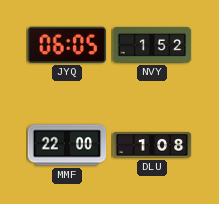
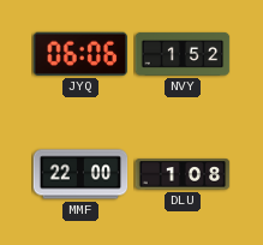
JYQ: 06:05 -> 06:06
